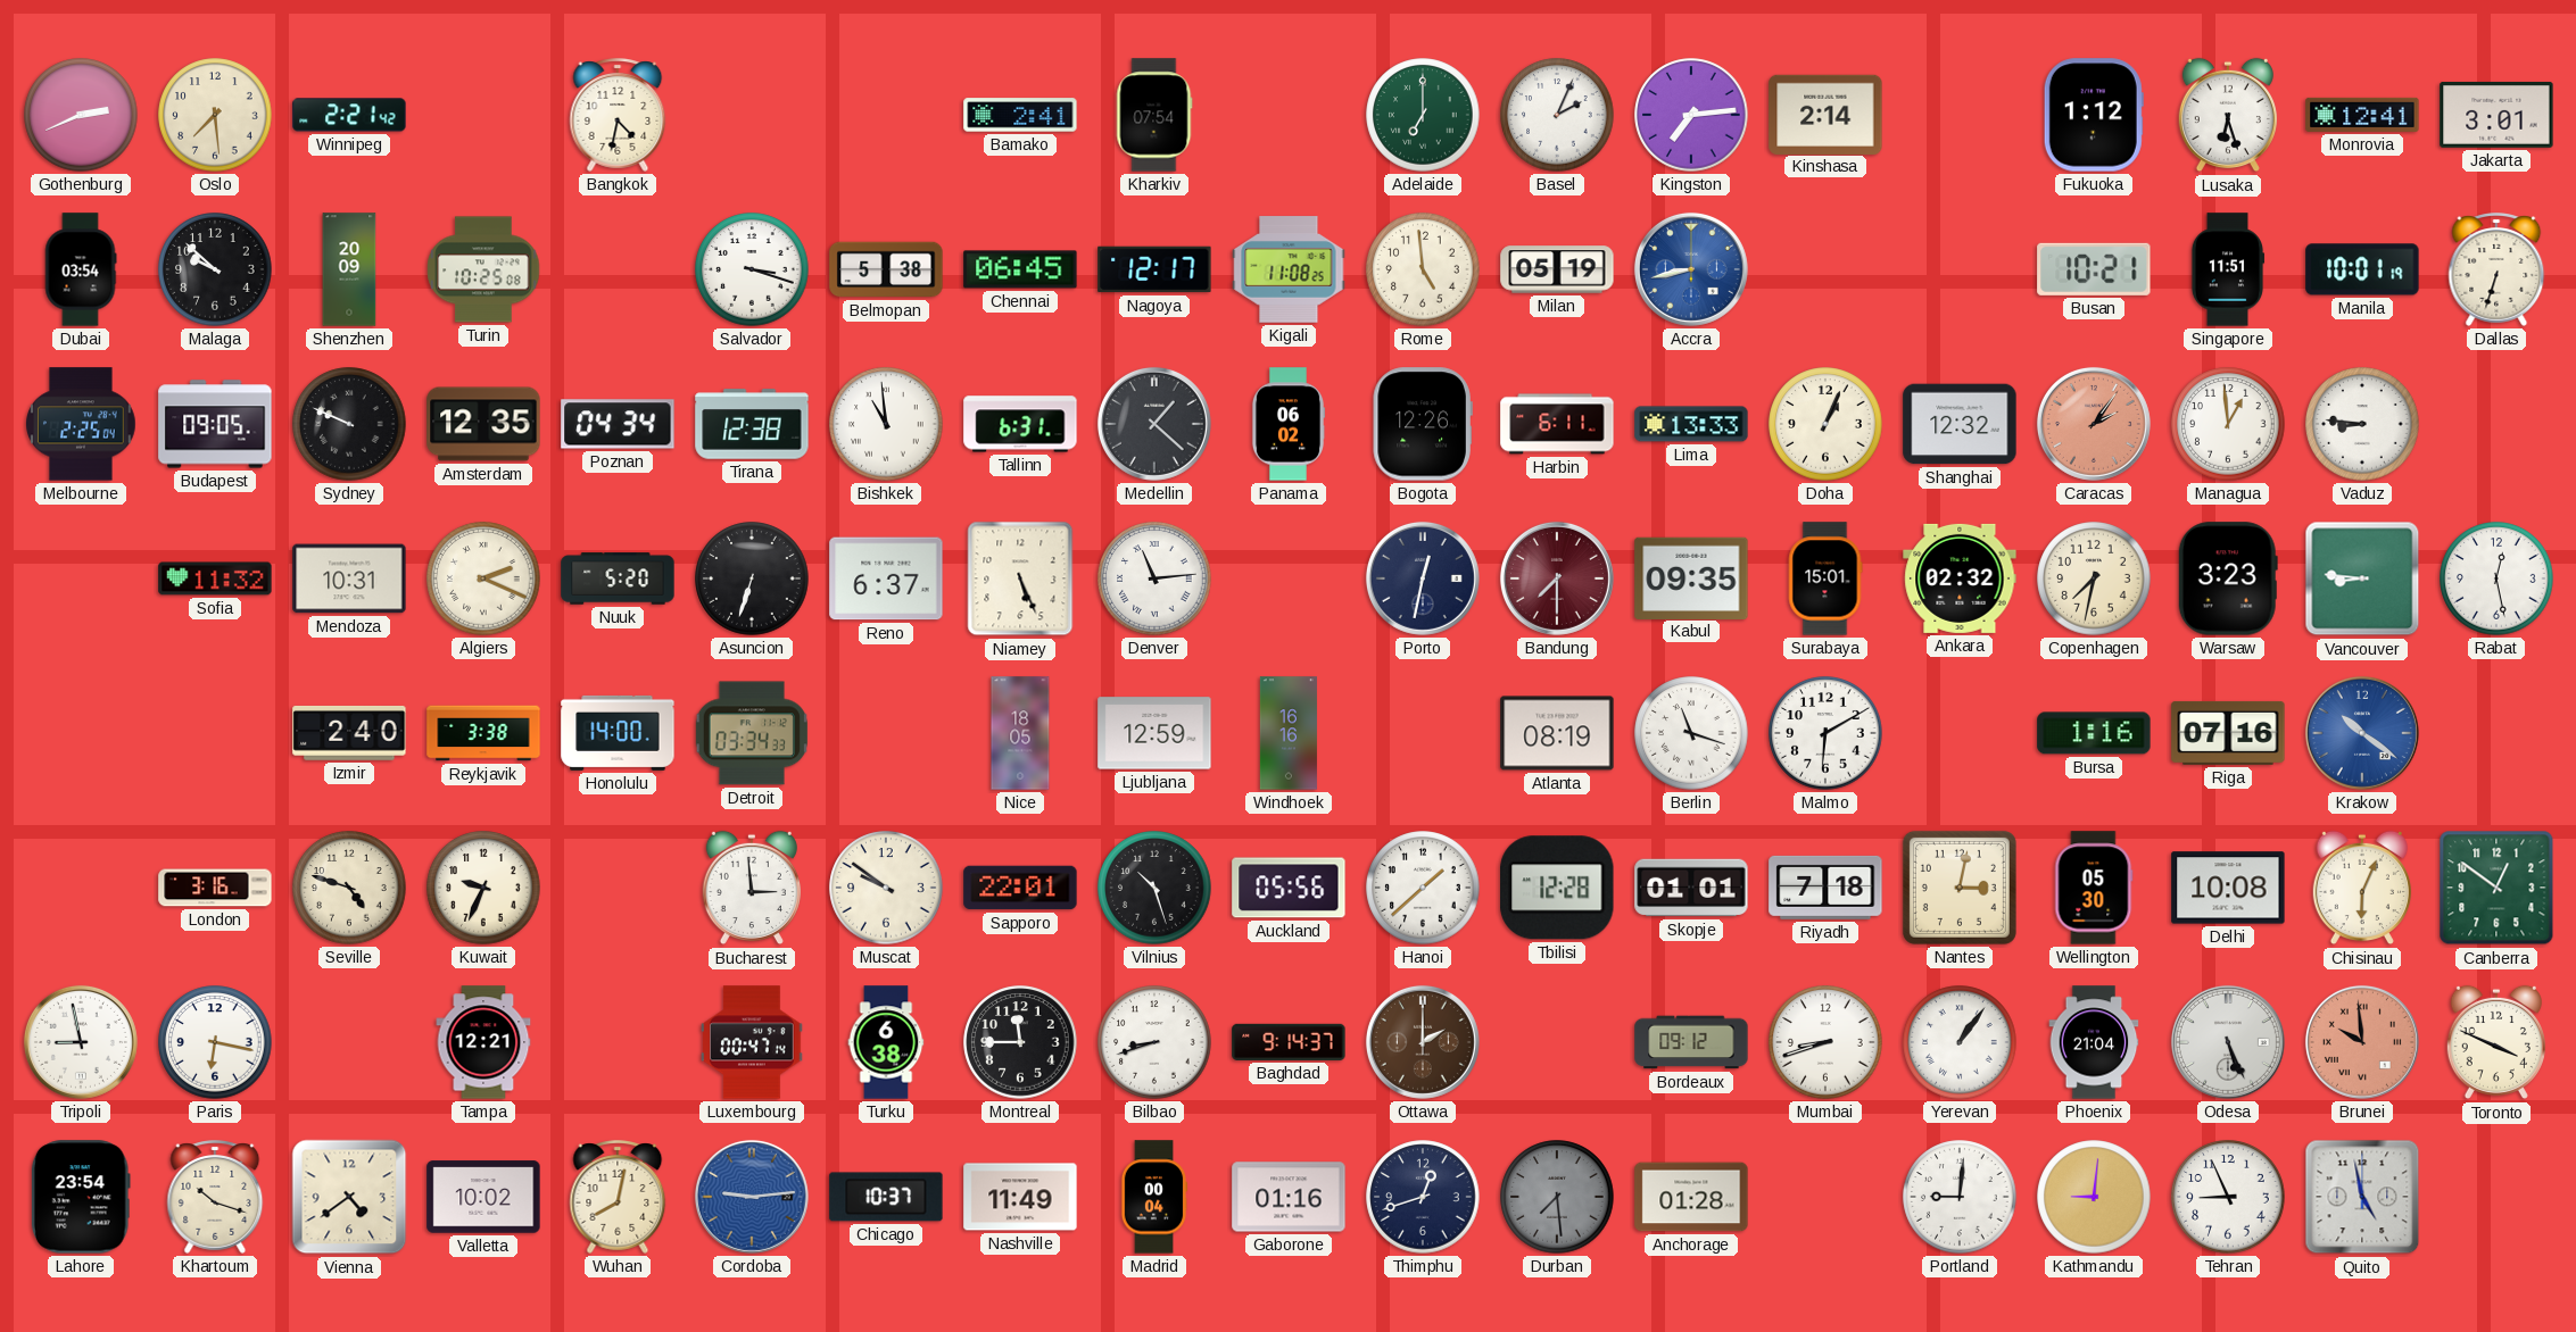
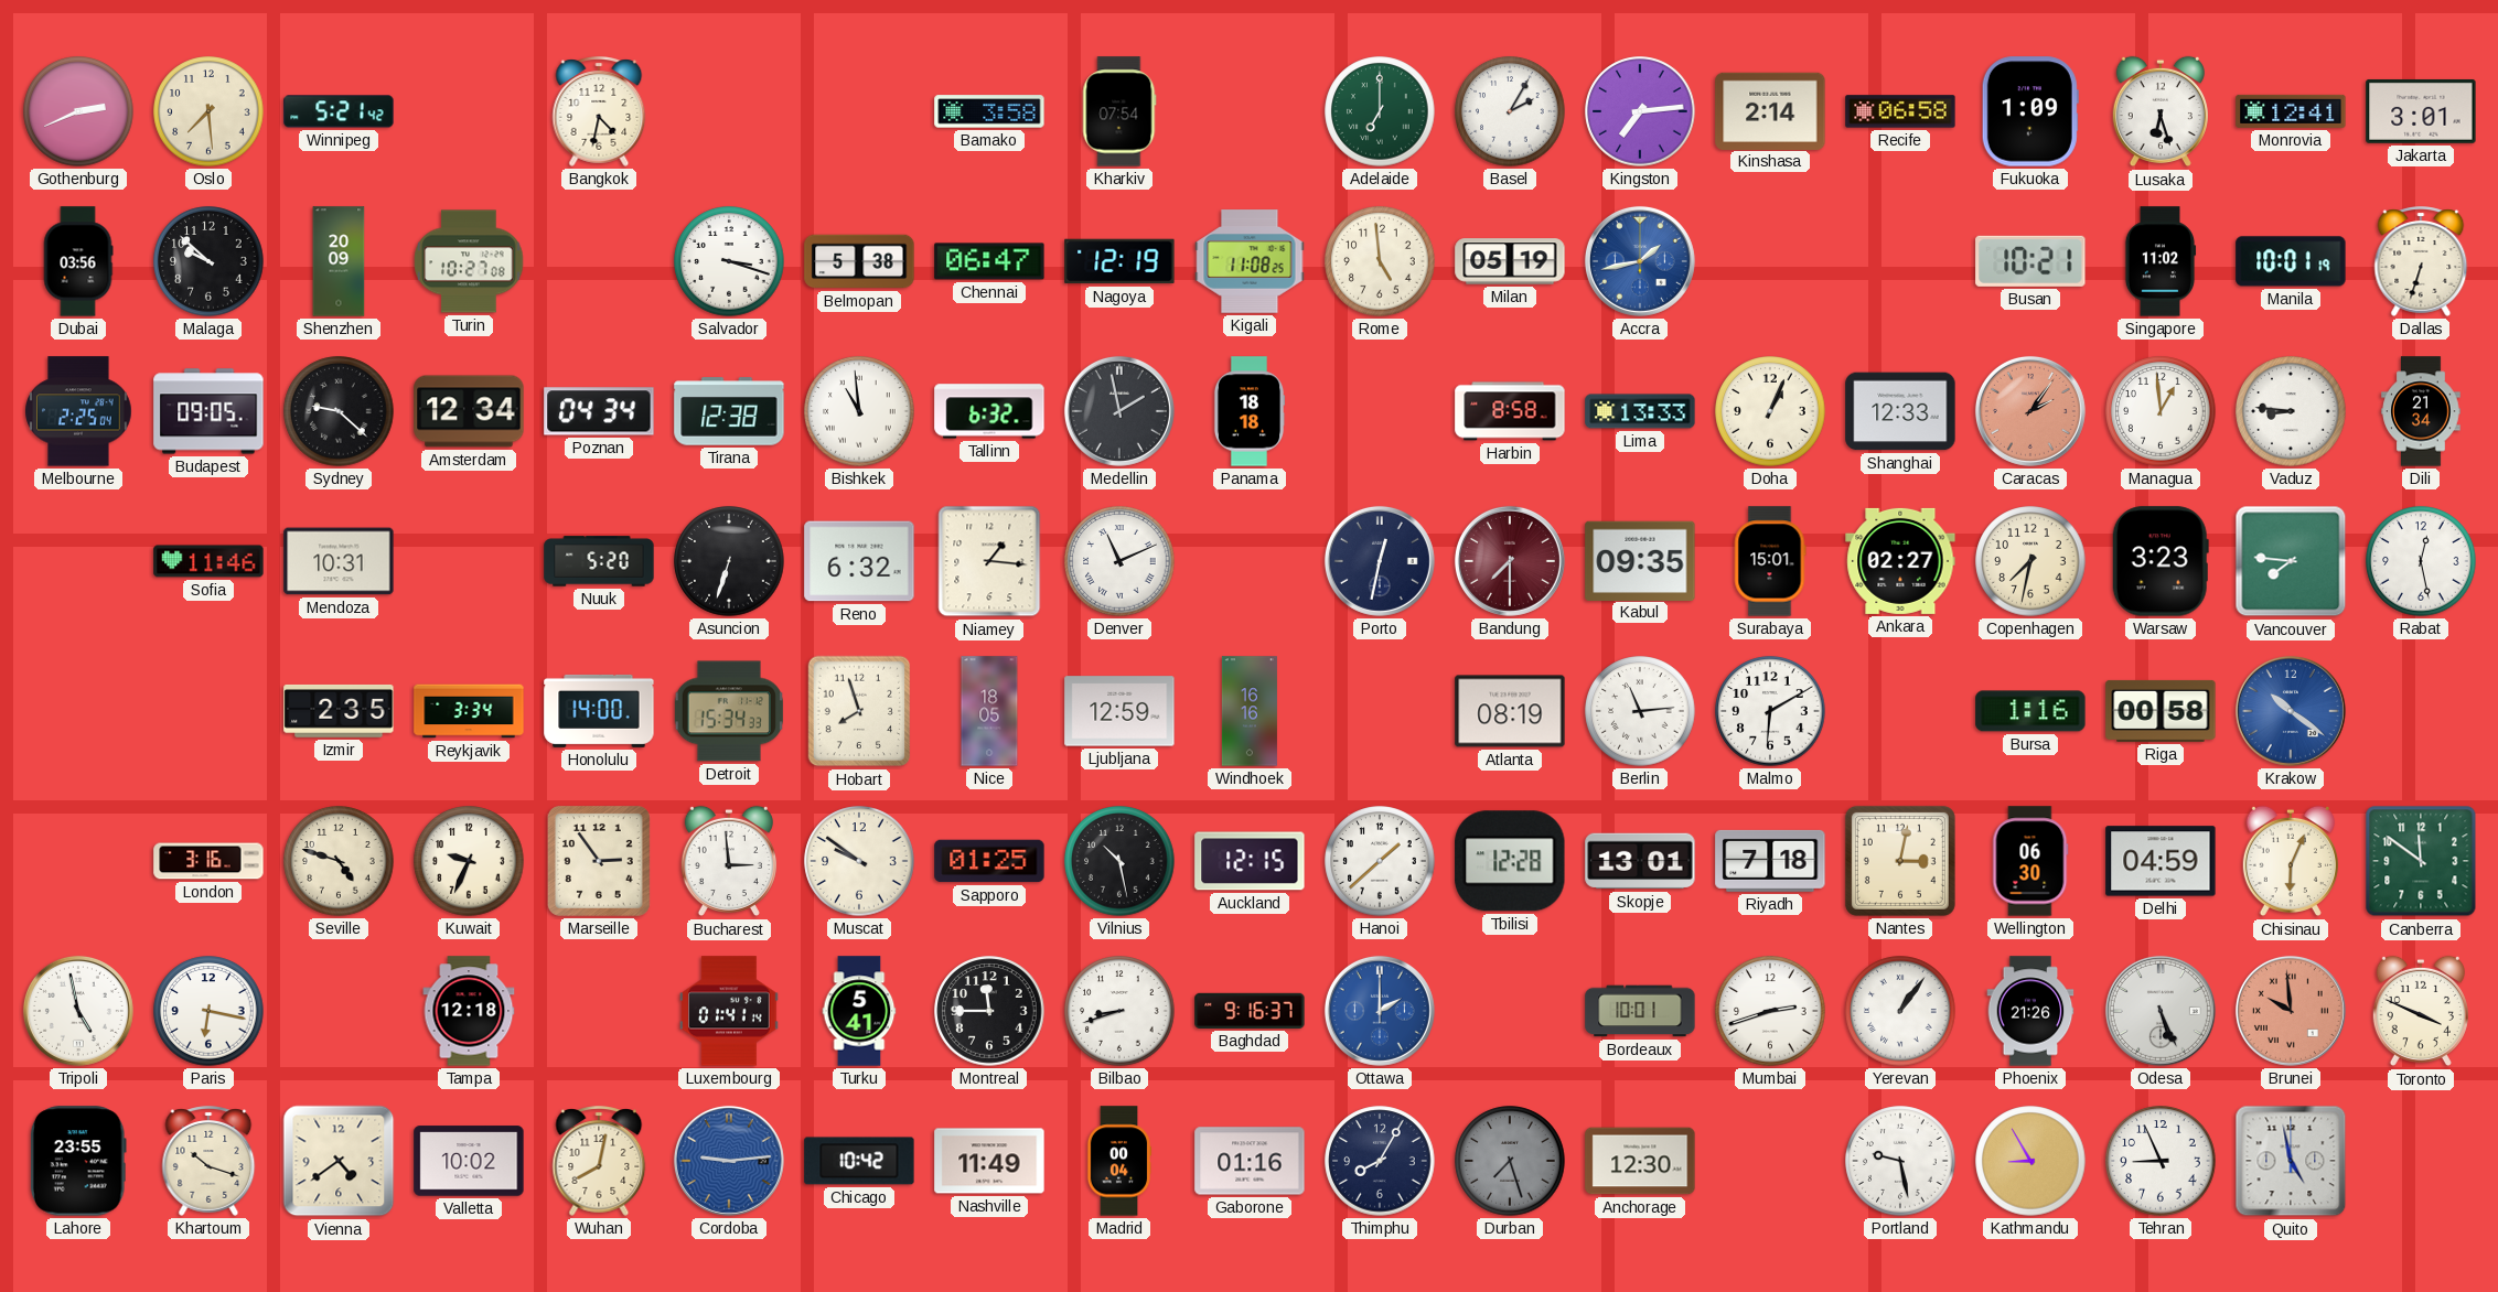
Winnipeg: 2:21 -> 5:21
Bamako: 2:41 -> 3:58
Basel: 2:04 -> 2:05
Recife: none -> 06:58
Fukuoka: 1:12 -> 1:09
Dubai: 03:54 -> 03:56
Turin: 10:25 -> 10:27
Chennai: 06:45 -> 06:47
Nagoya: 12:17 -> 12:19
Accra: 8:43 -> 1:43
Singapore: 11:51 -> 11:02
Sydney: 9:49 -> 9:22
Amsterdam: 12:35 -> 12:34
Tallinn: 6:31 -> 6:32
Medellin: 1:22 -> 1:58
Panama: 06:02 -> 18:18
Bogota: 12:26 -> none
Harbin: 6:11 -> 8:58
Shanghai: 12:32 -> 12:33
Dili: none -> 21:34
Sofia: 11:32 -> 11:46
Algiers: 2:19 -> none
Reno: 6:37 -> 6:32
Niamey: 5:26 -> 1:16
Denver: 11:14 -> 11:11
Ankara: 02:32 -> 02:27
Vancouver: 8:46 -> 7:46
Izmir: 2:40 -> 2:35
Reykjavik: 3:38 -> 3:34
Detroit: 03:34 -> 15:34
Hobart: none -> 7:57
Berlin: 11:18 -> 11:14
Riga: 07:16 -> 00:58
Marseille: none -> 2:54
Sapporo: 22:01 -> 01:25
Vilnius: 10:27 -> 10:28
Auckland: 05:56 -> 12:15
Skopje: 01:01 -> 13:01
Wellington: 05:30 -> 06:30
Delhi: 10:08 -> 04:59
Canberra: 12:51 -> 11:51
Tripoli: 8:58 -> 4:58
Tampa: 12:21 -> 12:18
Luxembourg: 00:47 -> 01:41
Turku: 6:38 -> 5:41
Baghdad: 9:14 -> 9:16
Ottawa dial: brown -> blue
Bordeaux: 09:12 -> 10:01
Mumbai: 8:42 -> 2:42
Phoenix: 21:04 -> 21:26
Lahore: 23:54 -> 23:55
Chicago: 10:37 -> 10:42
Thimphu: 12:42 -> 8:05
Durban: 7:29 -> 7:27
Anchorage: 01:28 -> 12:30
Portland: 9:01 -> 9:28
Kathmandu: 9:01 -> 8:55
